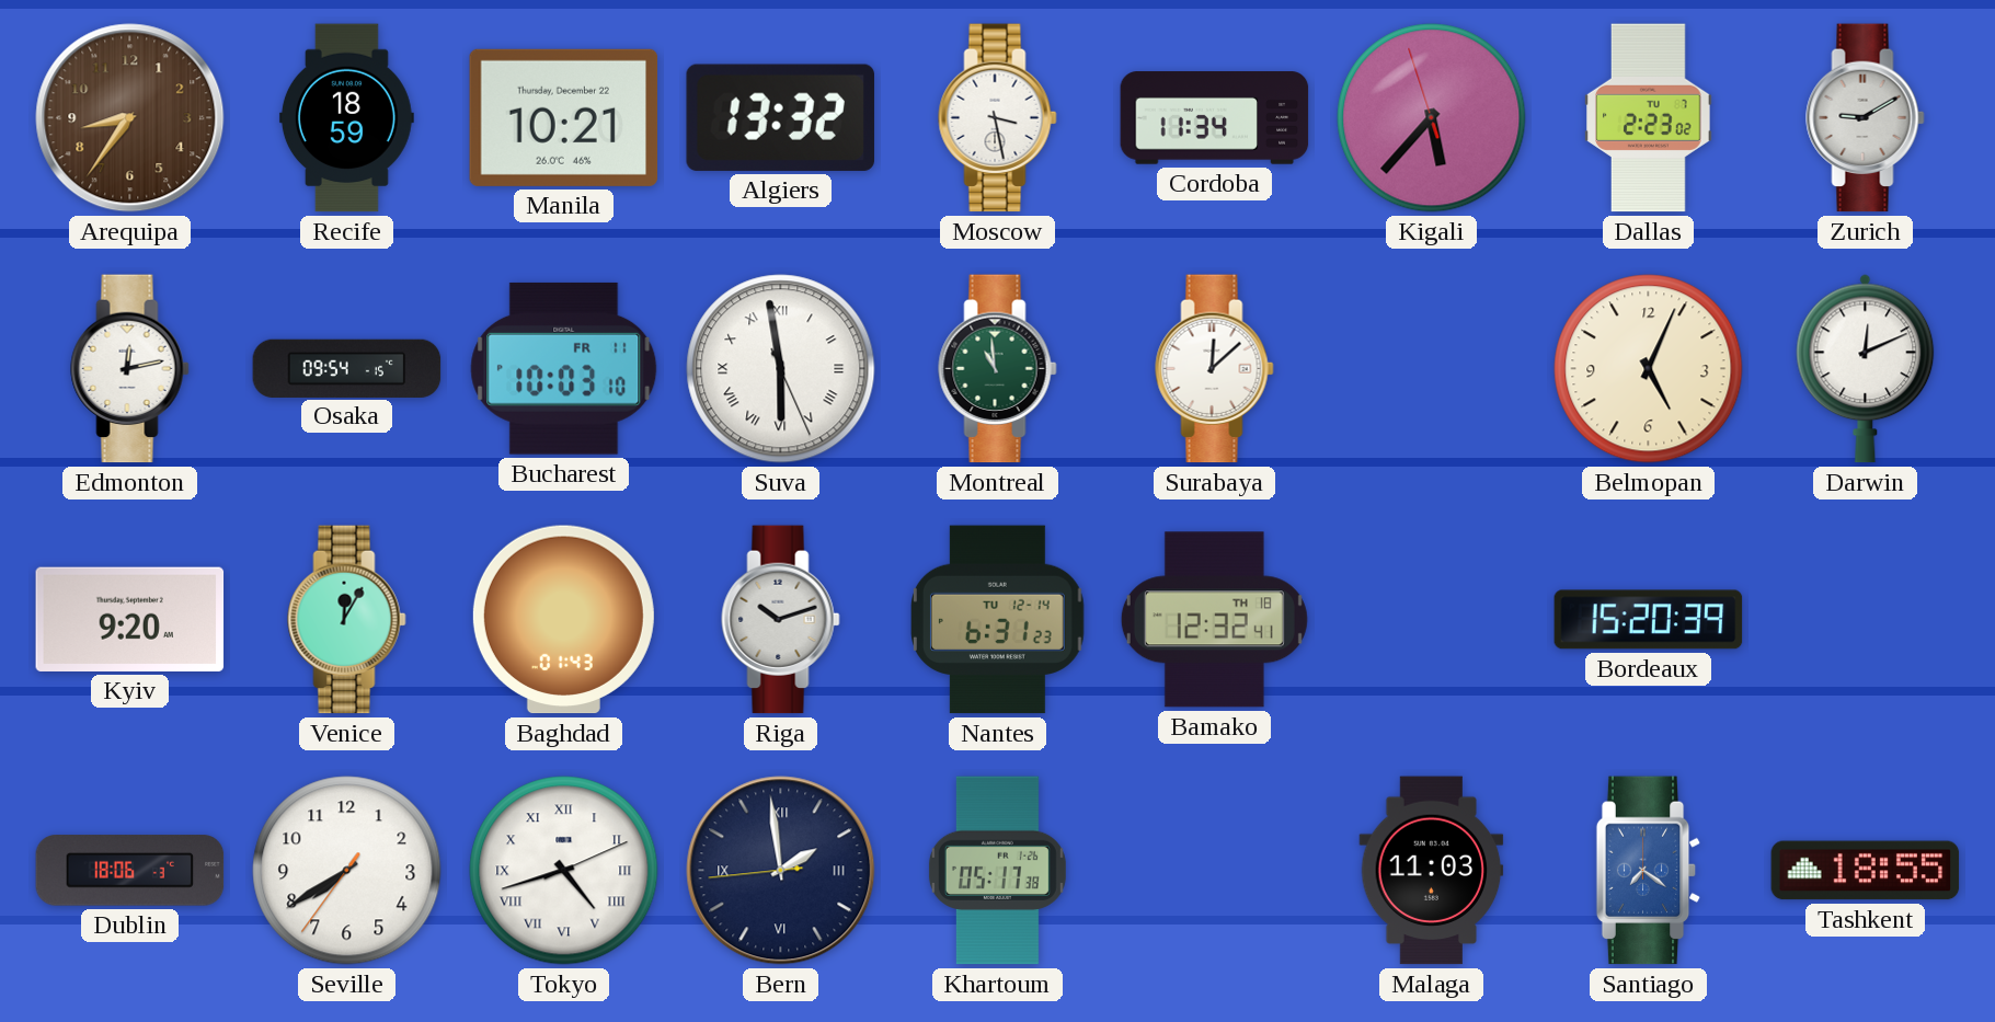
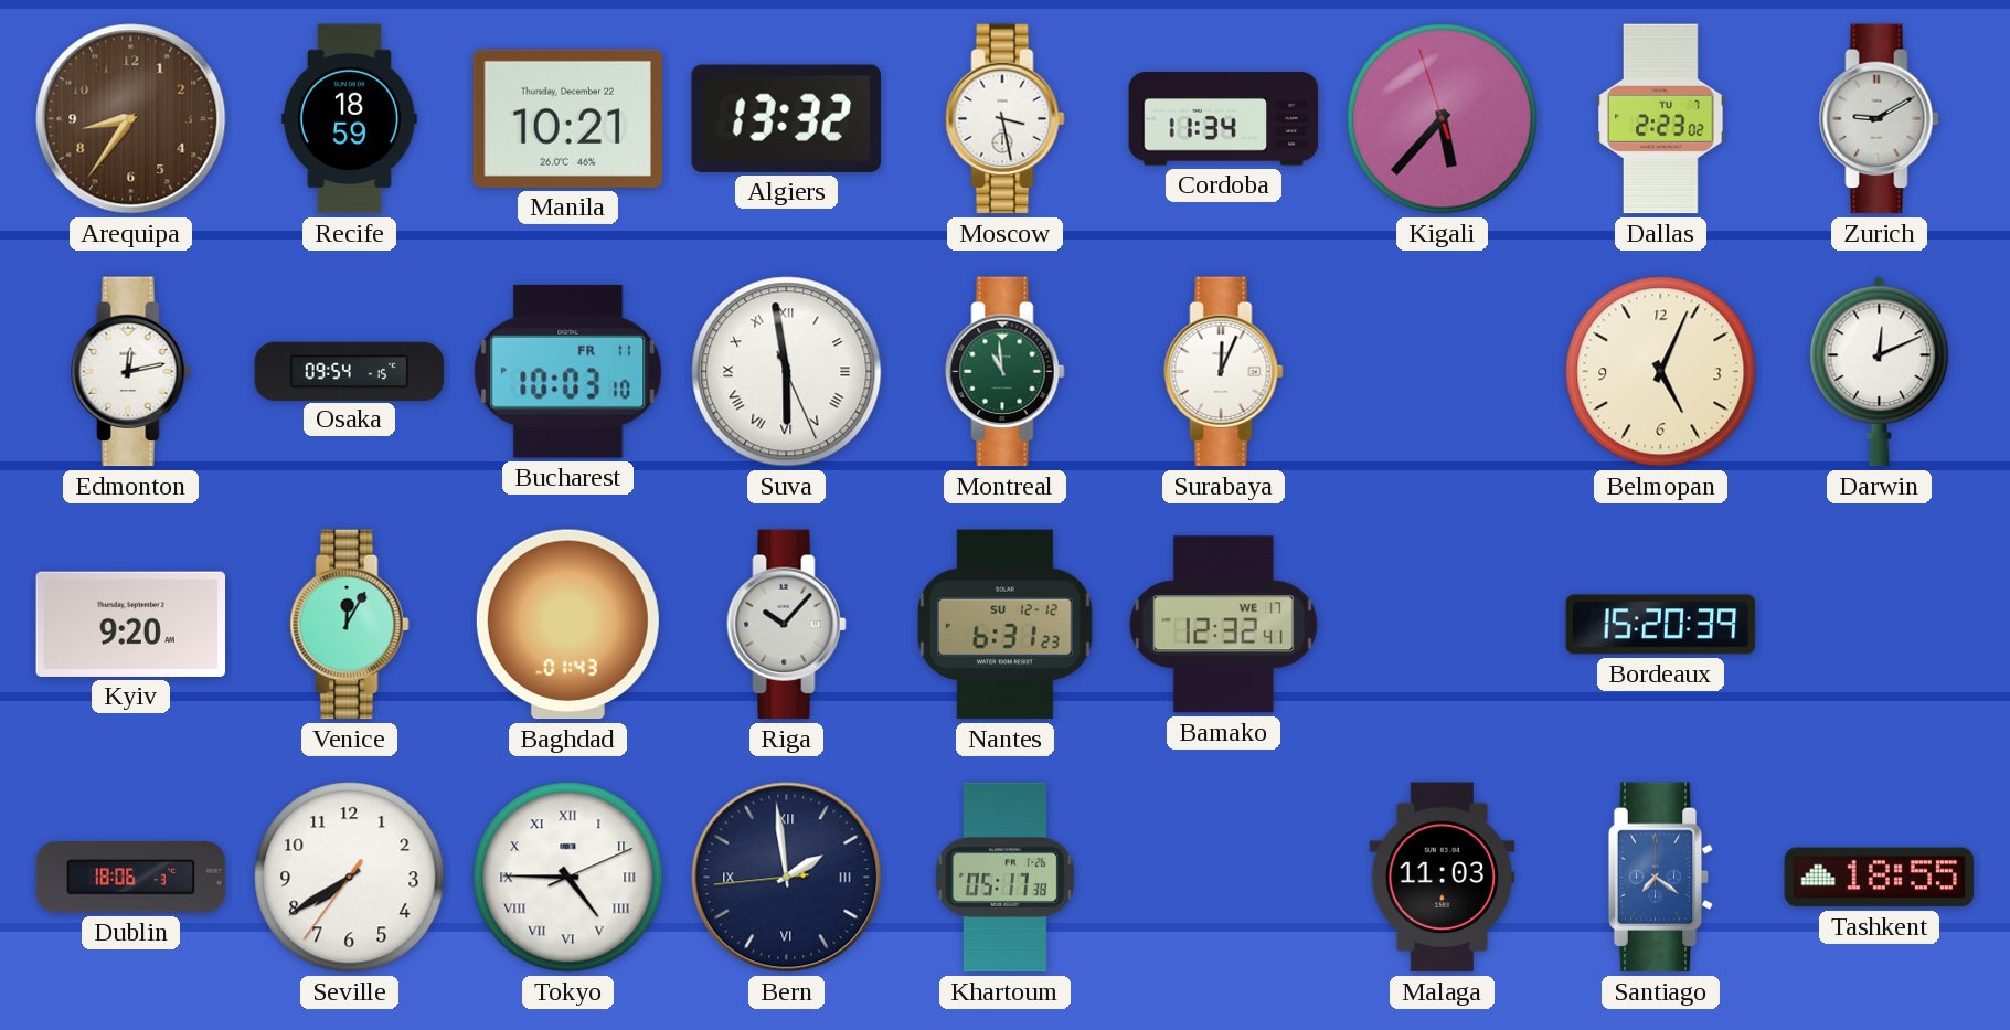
Surabaya: 12:08 -> 12:04
Riga: 10:12 -> 10:07
Nantes date: TU 12-14 -> SU 12-12
Bamako date: TH 18 -> WE 17
Tokyo: 4:42 -> 4:45
